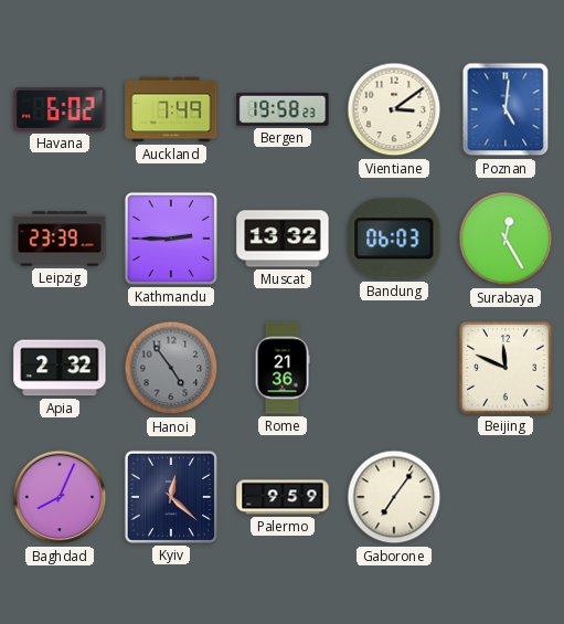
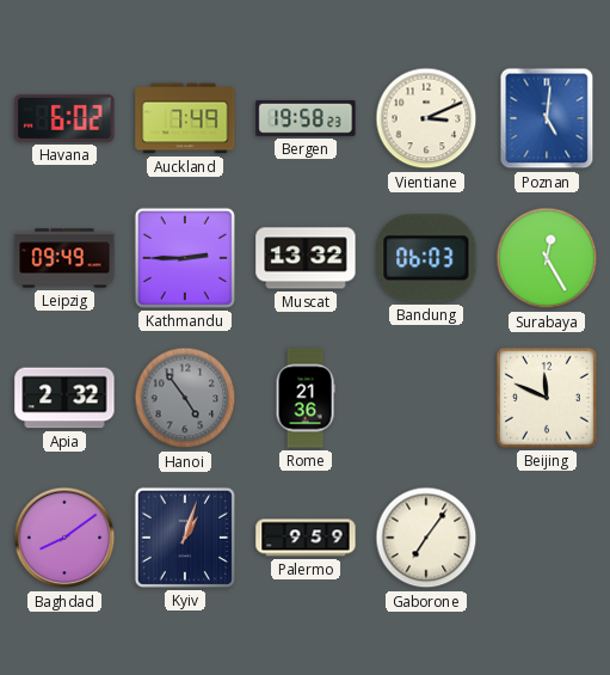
Vientiane: 3:09 -> 3:11
Leipzig: 23:39 -> 09:49
Baghdad: 8:04 -> 8:09
Kyiv: 12:22 -> 1:03
